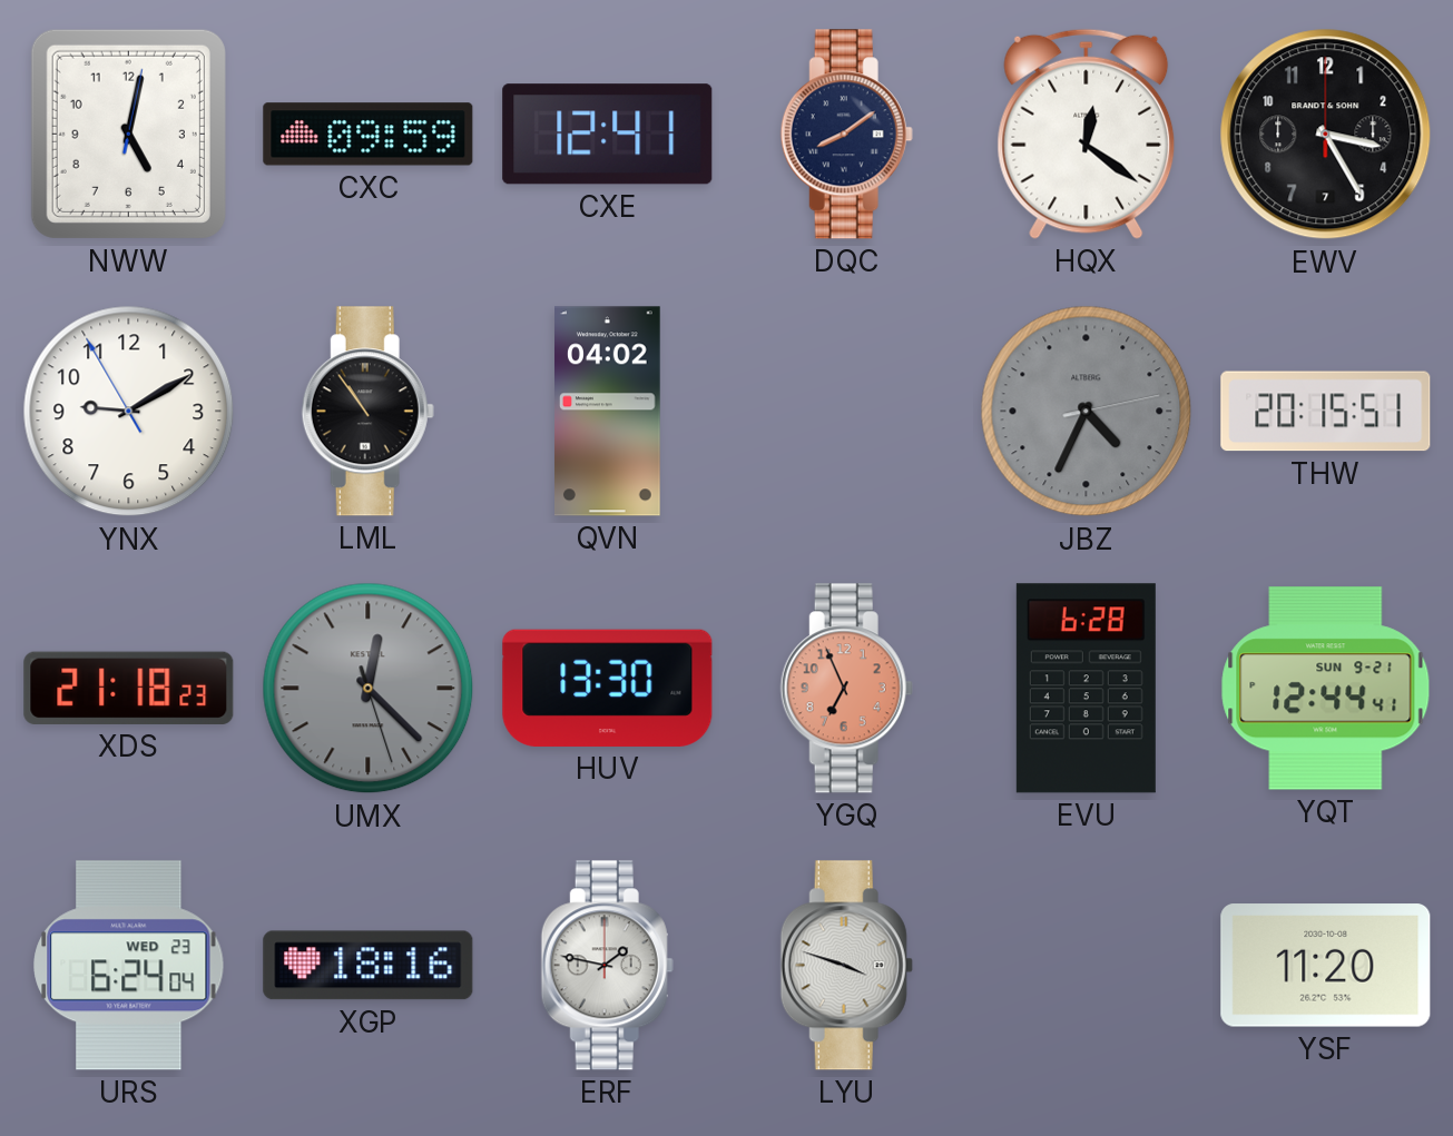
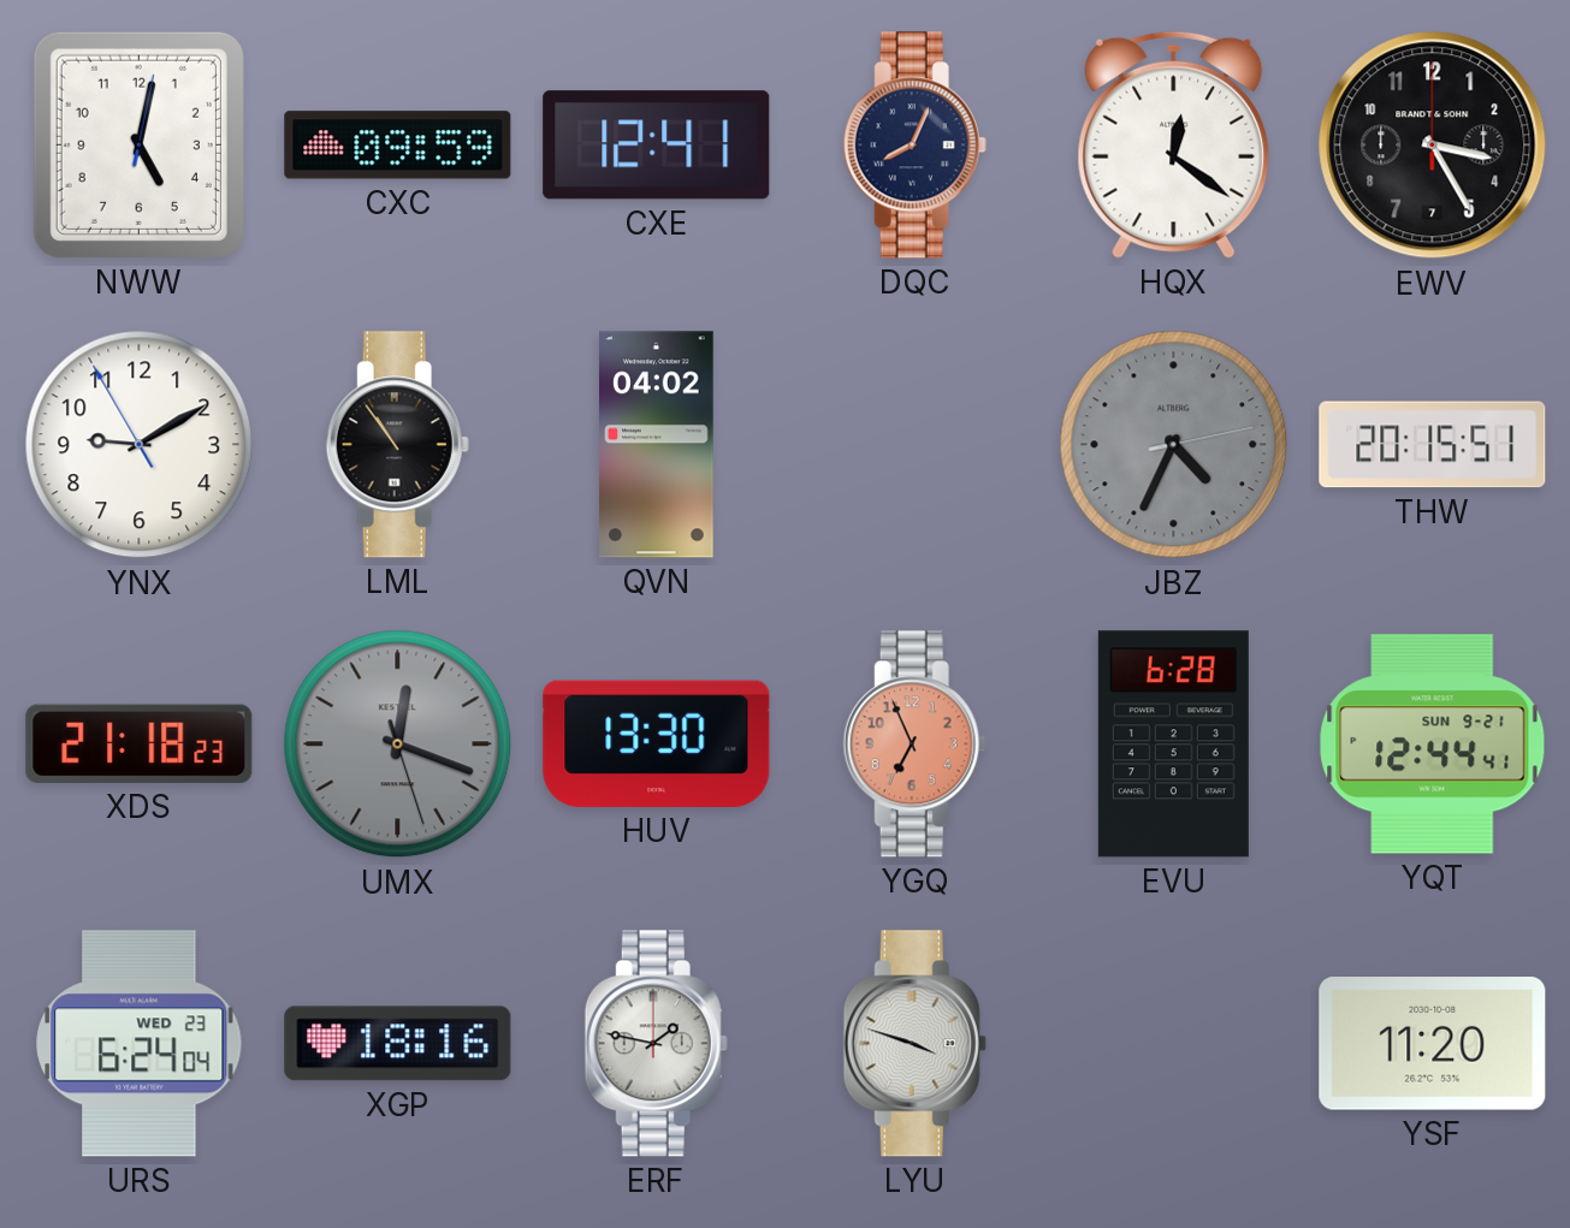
DQC: 8:09 -> 8:04
UMX: 12:22 -> 12:18
